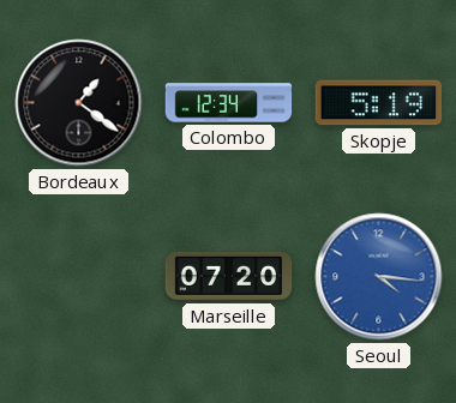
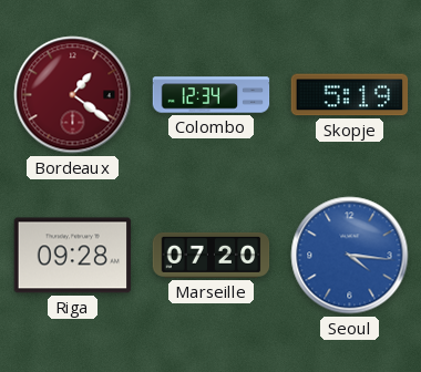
Bordeaux dial: black -> burgundy
Riga: none -> 09:28
